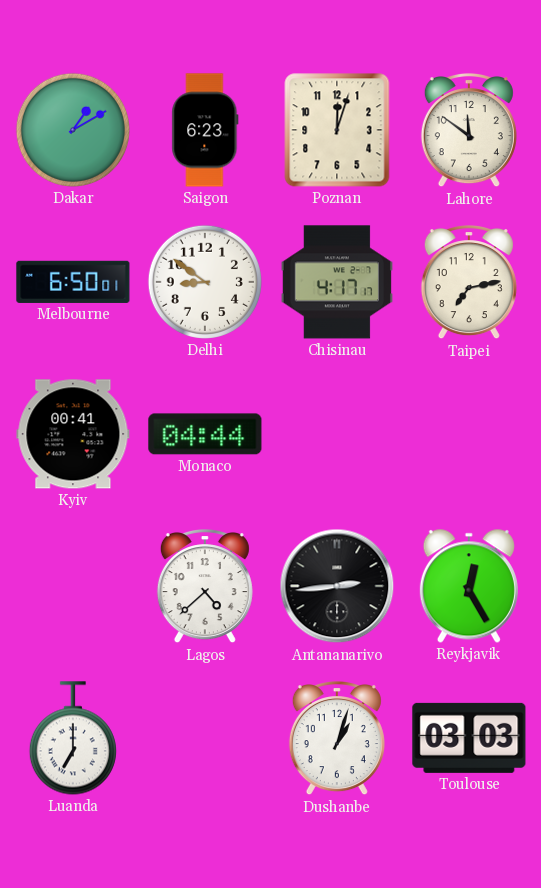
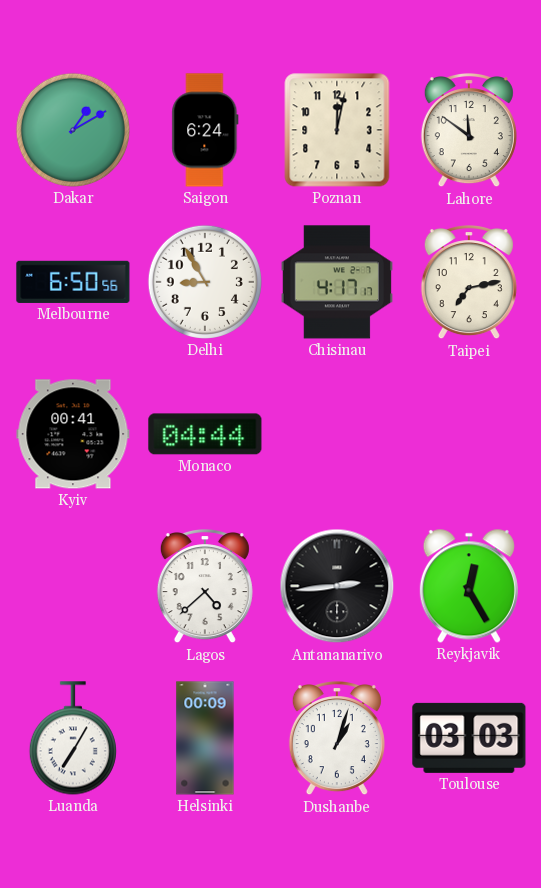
Saigon: 6:23 -> 6:24
Poznan: 12:03 -> 12:02
Melbourne: 6:50:01 -> 6:50:56
Delhi: 8:51 -> 8:55
Luanda: 7:00 -> 7:05
Helsinki: none -> 00:09
